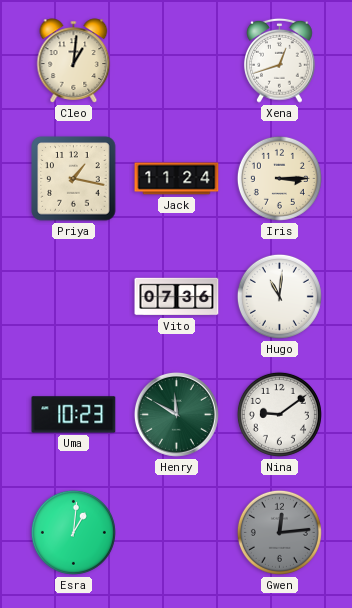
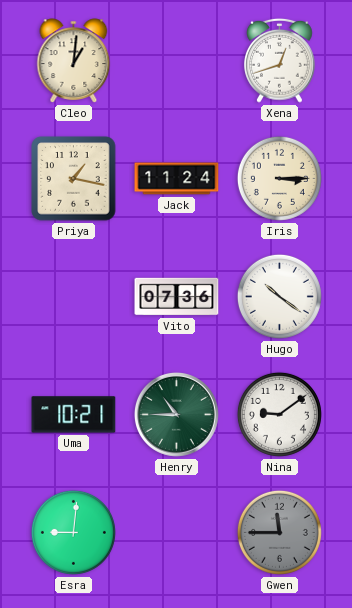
Hugo: 11:01 -> 10:21
Uma: 10:23 -> 10:21
Henry: 11:50 -> 10:45
Esra: 1:01 -> 9:01
Gwen: 12:14 -> 11:45
